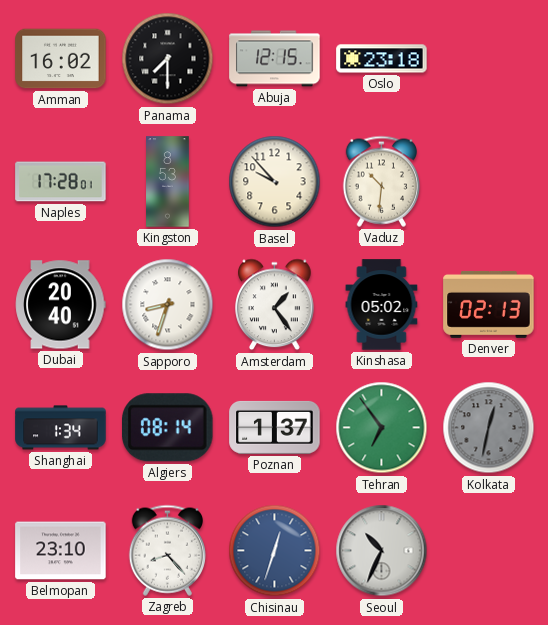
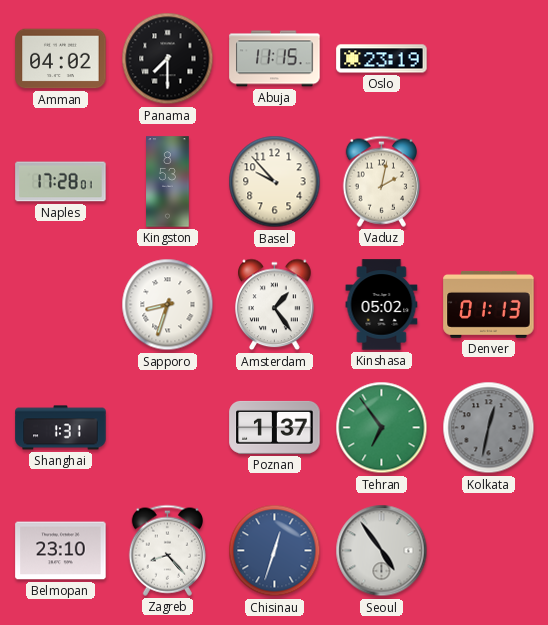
Amman: 16:02 -> 04:02
Abuja: 12:15 -> 11:15
Oslo: 23:18 -> 23:19
Vaduz: 10:31 -> 2:02
Dubai: 20:40 -> none
Denver: 02:13 -> 01:13
Shanghai: 1:34 -> 1:31
Algiers: 08:14 -> none
Seoul: 10:34 -> 4:54
